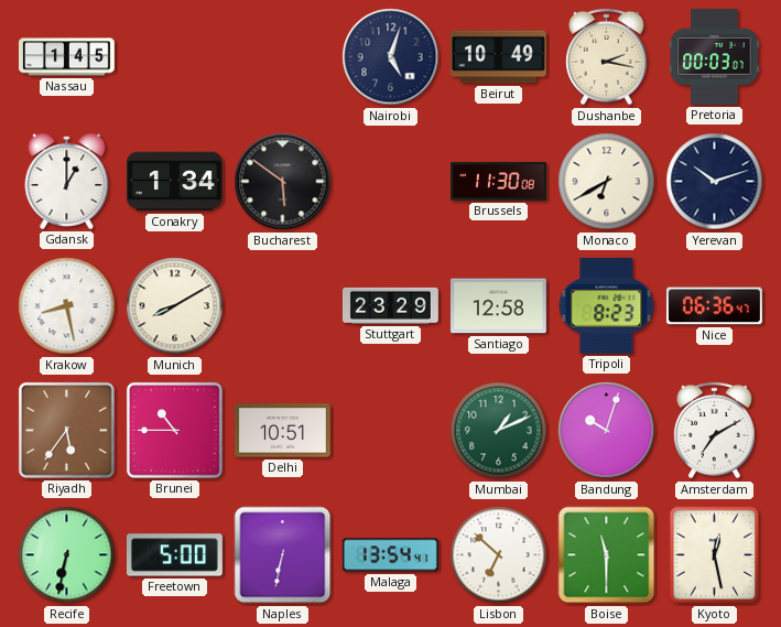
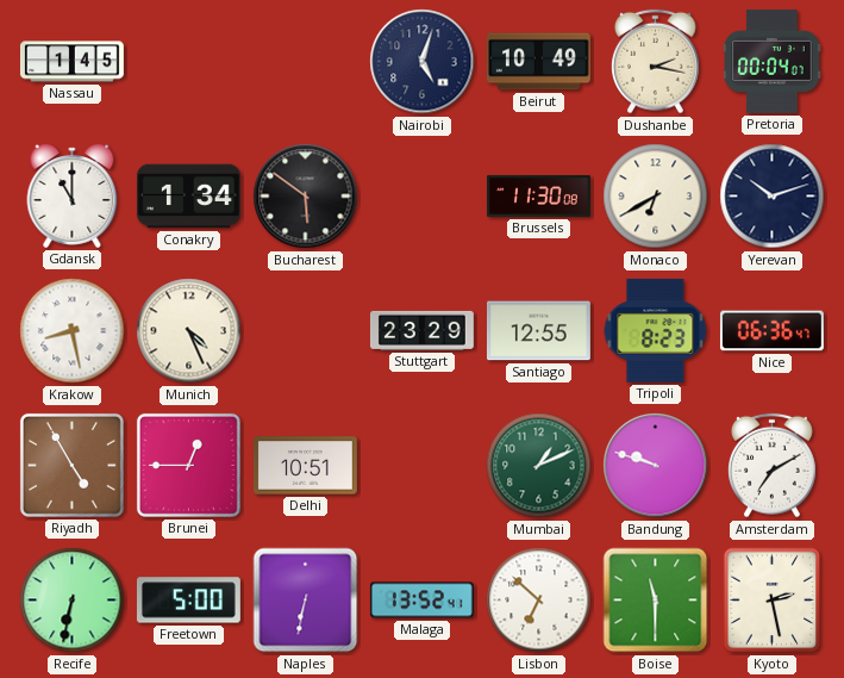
Pretoria: 00:03 -> 00:04
Gdansk: 1:00 -> 11:00
Munich: 8:10 -> 4:26
Santiago: 12:58 -> 12:55
Riyadh: 5:36 -> 4:55
Brunei: 10:45 -> 12:45
Bandung: 10:03 -> 9:48
Malaga: 13:54 -> 13:52
Kyoto: 12:28 -> 2:28
